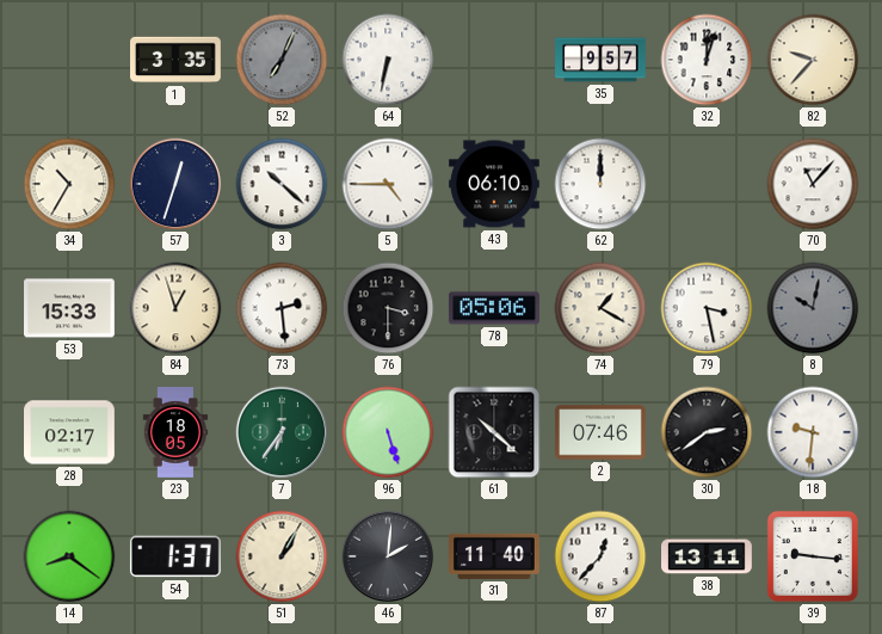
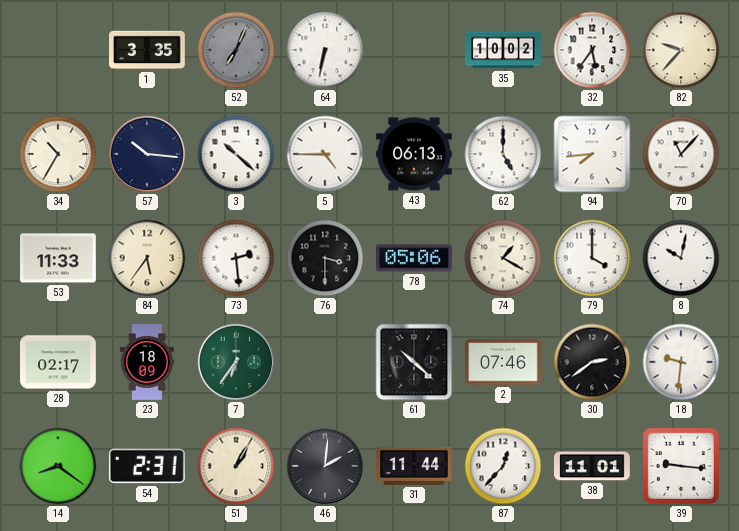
35: 9:57 -> 10:02
32: 12:03 -> 5:36
57: 12:33 -> 10:16
43: 06:10 -> 06:13
62: 12:00 -> 5:00
94: none -> 7:44
53: 15:33 -> 11:33
84: 12:57 -> 5:36
79: 3:28 -> 4:00
8 dial: grey -> white
23: 18:05 -> 18:09
96: 5:27 -> none
54: 1:37 -> 2:31
31: 11:40 -> 11:44
38: 13:11 -> 11:01
